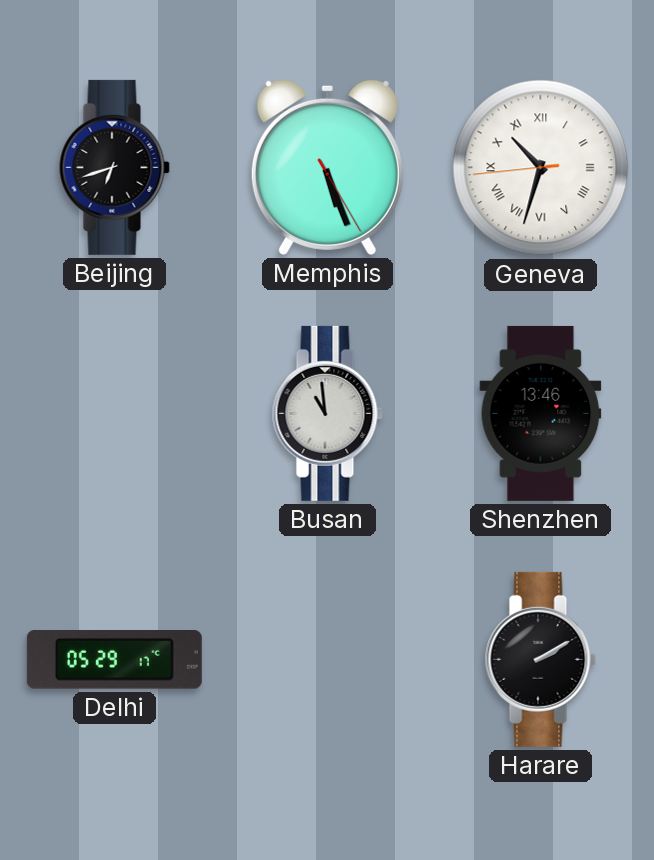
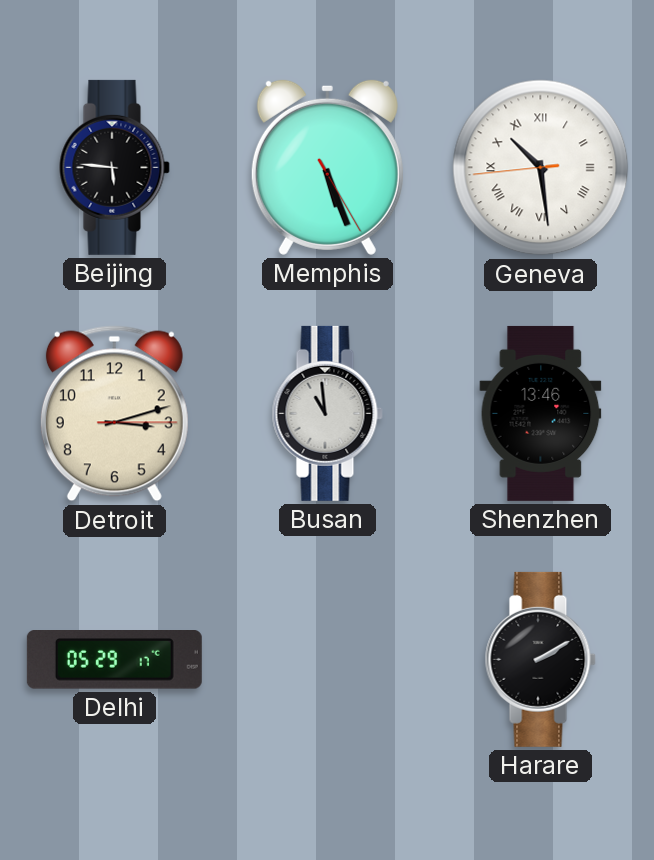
Beijing: 6:42 -> 5:46
Geneva: 10:32 -> 10:28
Detroit: none -> 3:12
